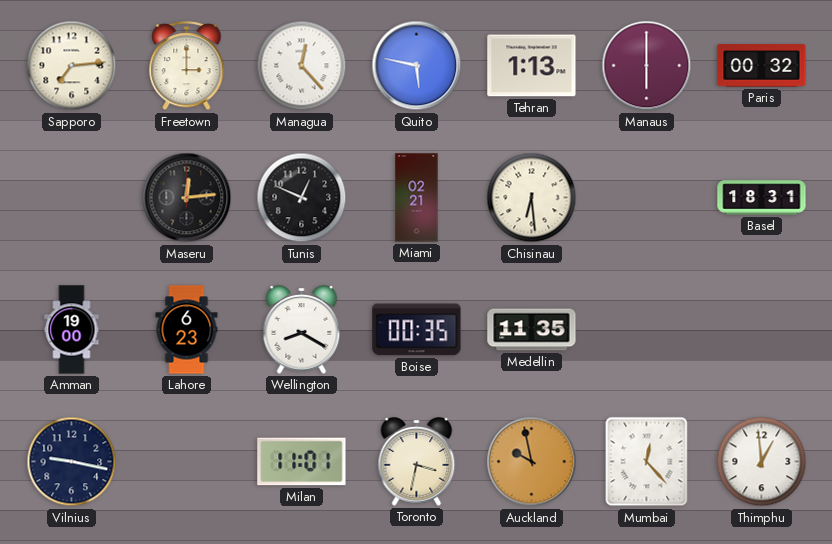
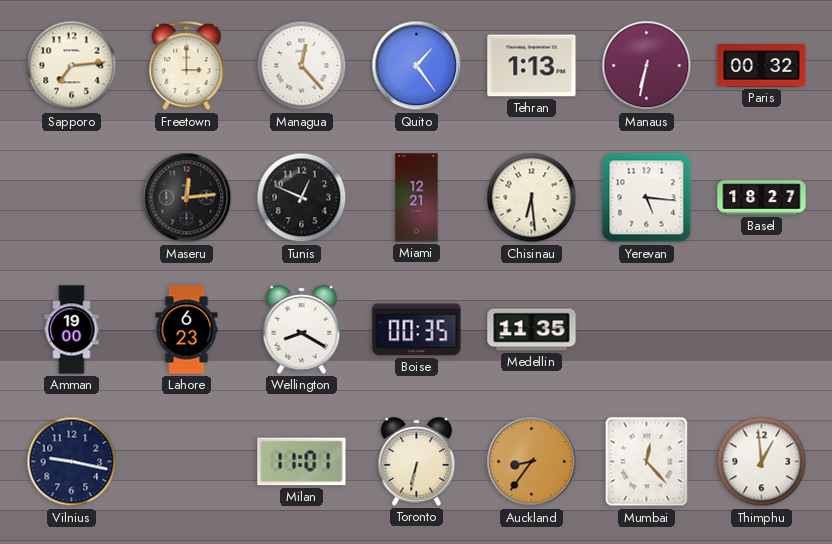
Quito: 5:47 -> 1:24
Manaus: 6:00 -> 6:32
Miami: 02:21 -> 12:21
Yerevan: none -> 5:16
Basel: 18:31 -> 18:27
Toronto: 3:32 -> 6:32
Auckland: 9:58 -> 8:36
